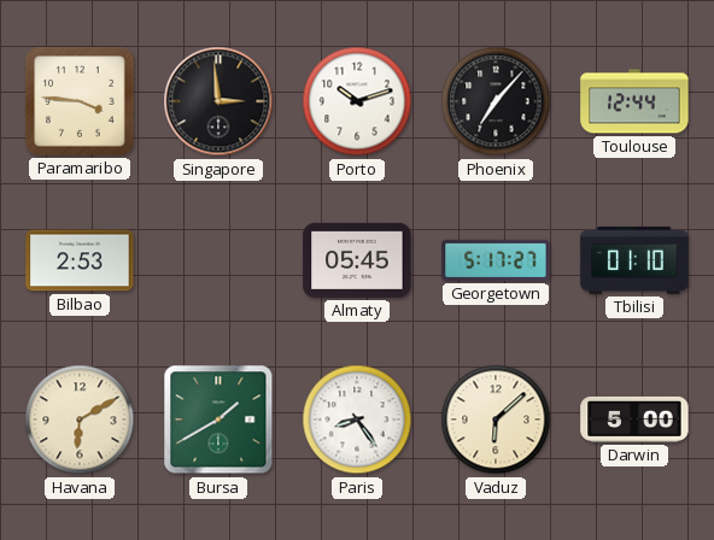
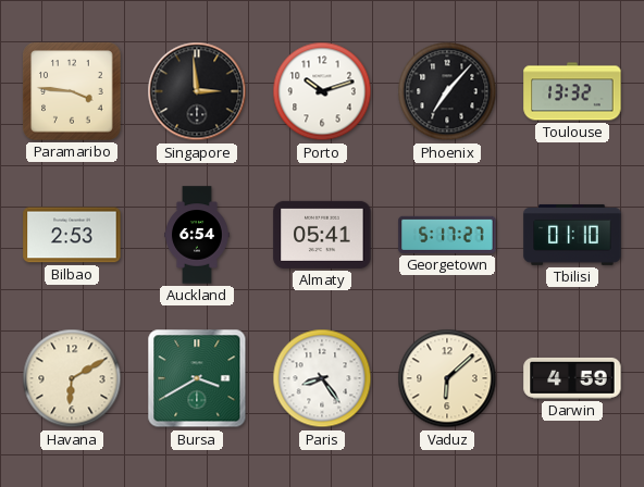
Toulouse: 12:44 -> 13:32
Auckland: none -> 6:54
Almaty: 05:45 -> 05:41
Bursa: 1:40 -> 3:40
Darwin: 5:00 -> 4:59
